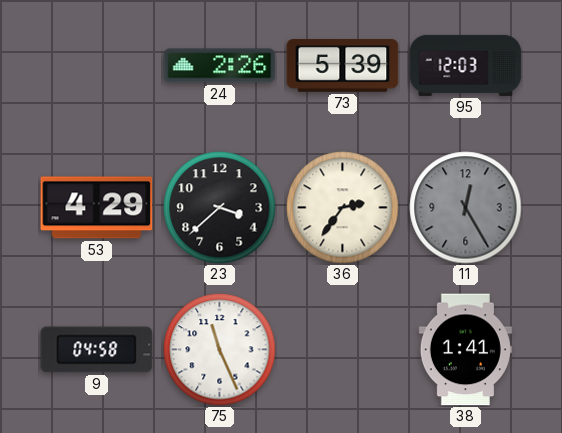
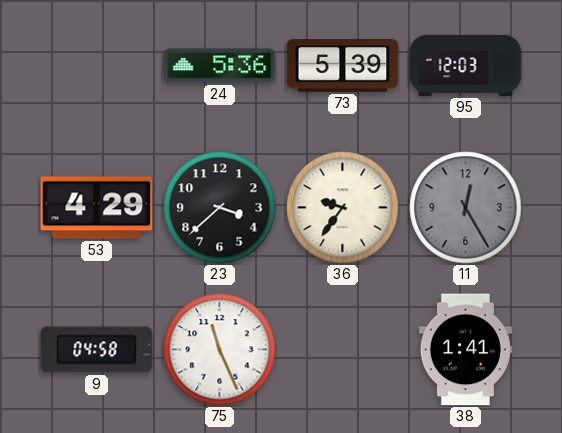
24: 2:26 -> 5:36
36: 2:36 -> 9:36
